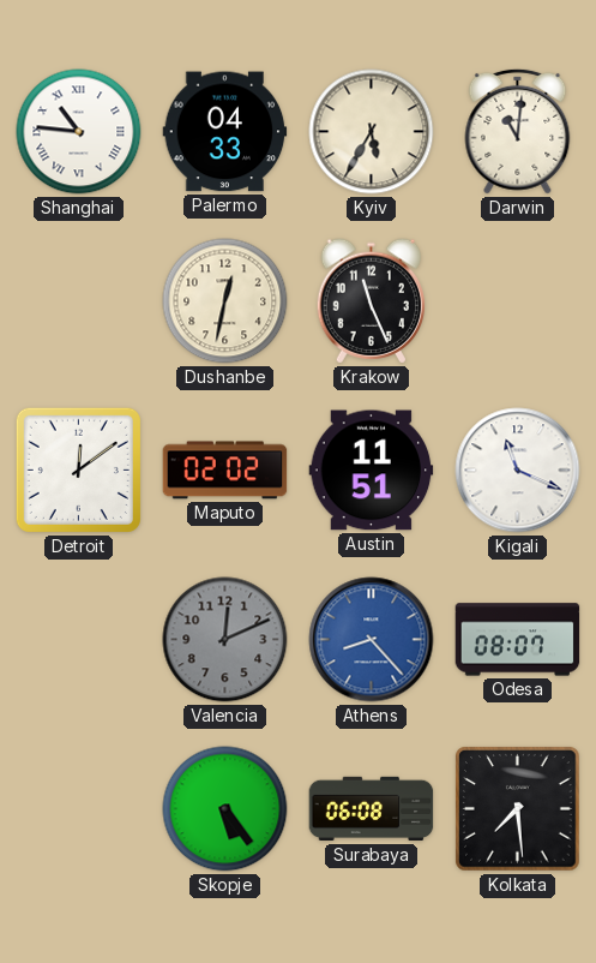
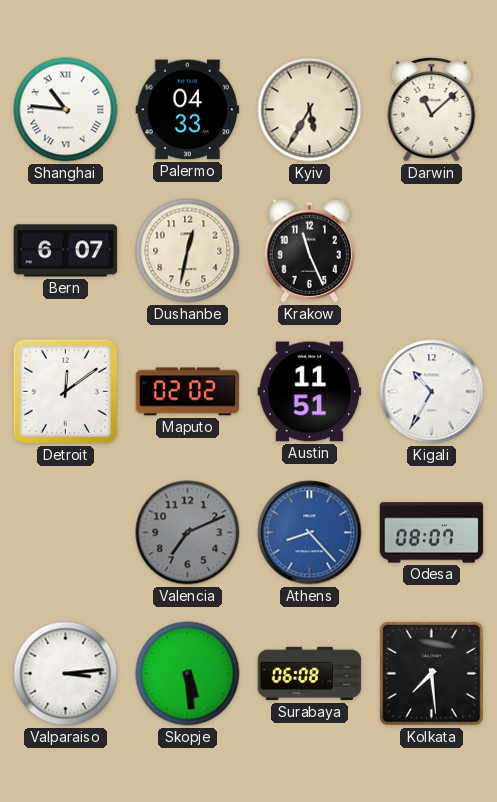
Darwin: 11:01 -> 11:08
Bern: none -> 6:07
Kigali: 11:19 -> 10:35
Valencia: 12:11 -> 7:11
Valparaiso: none -> 3:14
Skopje: 5:24 -> 5:29
